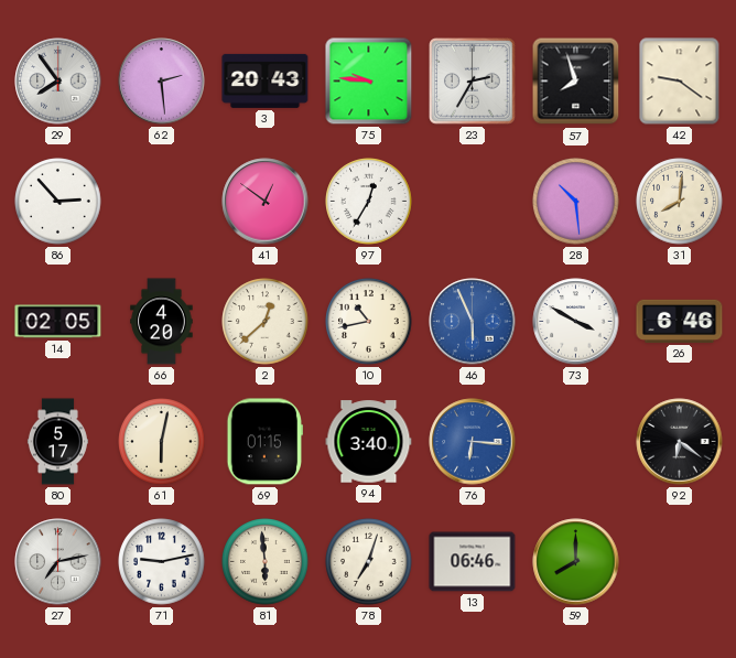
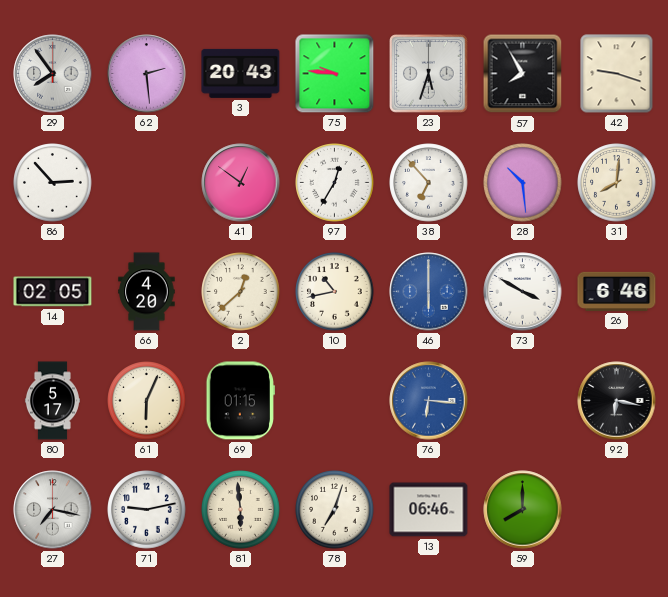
23: 2:35 -> 5:33
57: 7:57 -> 7:55
42: 9:21 -> 9:18
38: none -> 6:53
46: 5:56 -> 6:00
61: 6:02 -> 6:04
94: 3:40 -> none
92: 6:21 -> 6:17
27: 7:13 -> 7:17
